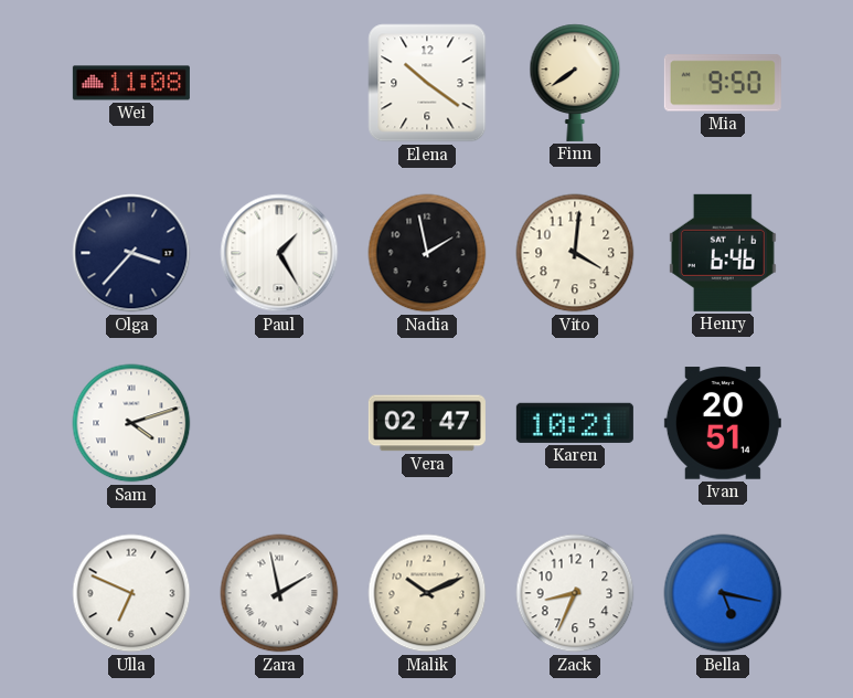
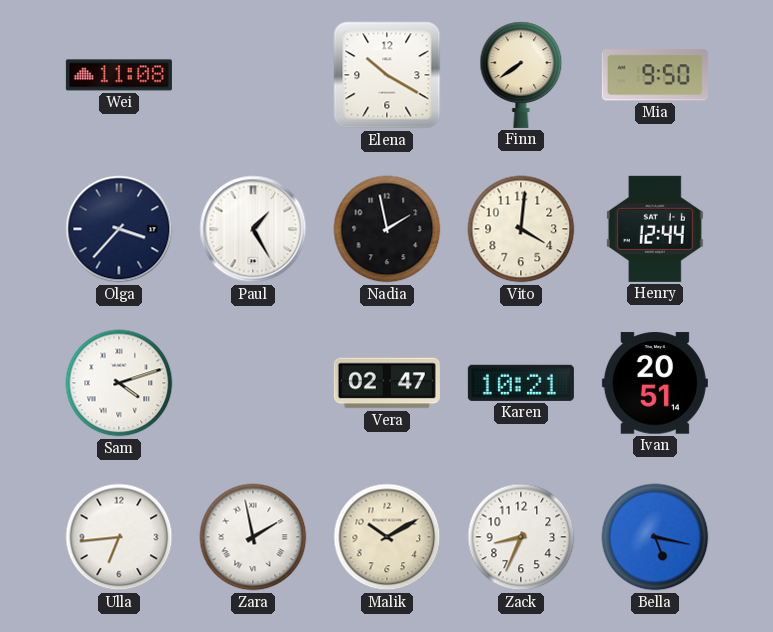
Elena: 10:21 -> 10:20
Henry: 6:46 -> 12:44
Ulla: 6:49 -> 6:44
Malik: 10:11 -> 10:10
